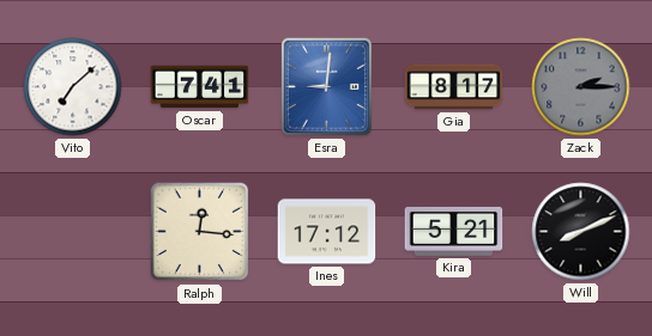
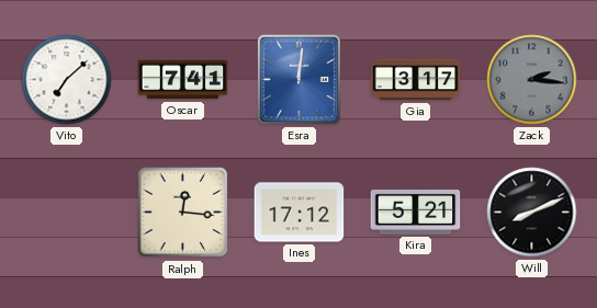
Esra: 9:01 -> 12:01
Gia: 8:17 -> 3:17
Zack: 2:15 -> 2:16
